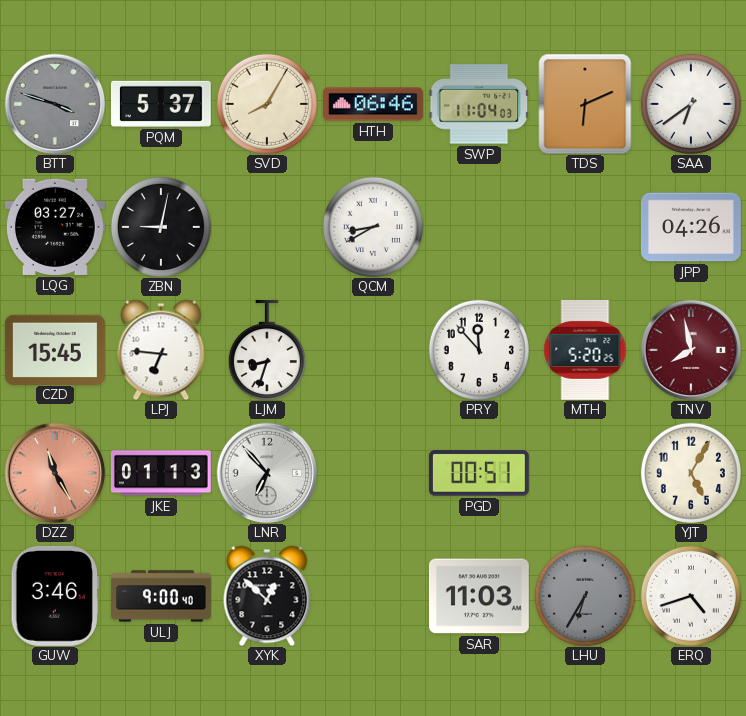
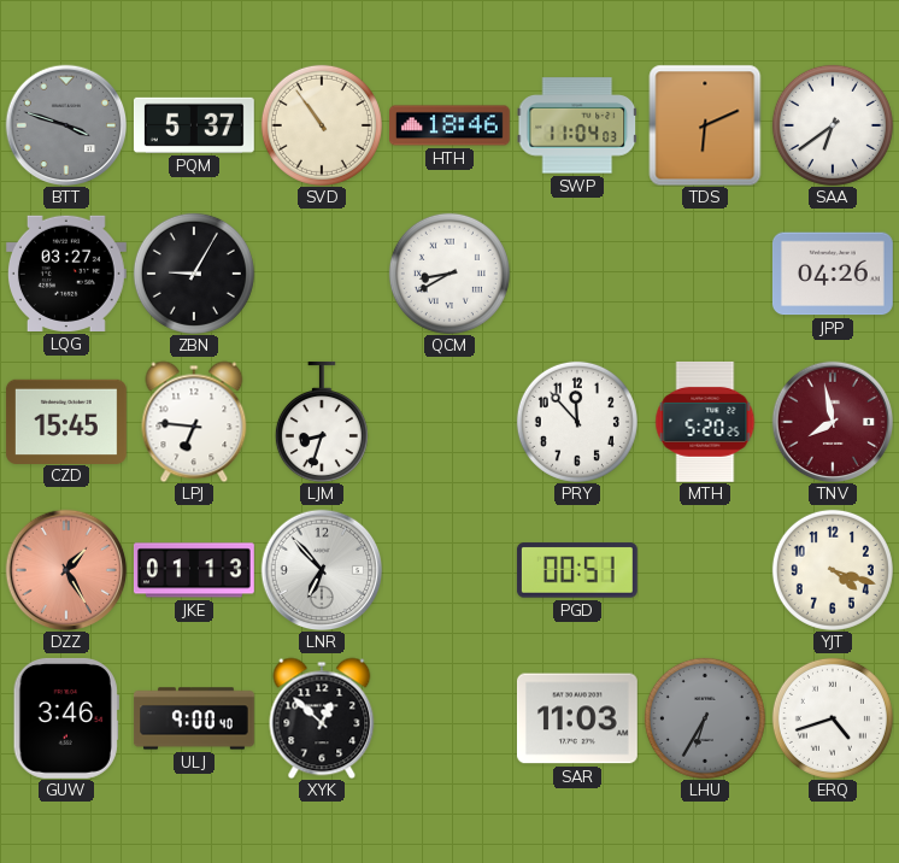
SVD: 8:05 -> 10:54
HTH: 06:46 -> 18:46
ZBN: 9:02 -> 9:05
DZZ: 11:25 -> 1:25
YJT: 5:05 -> 4:18
